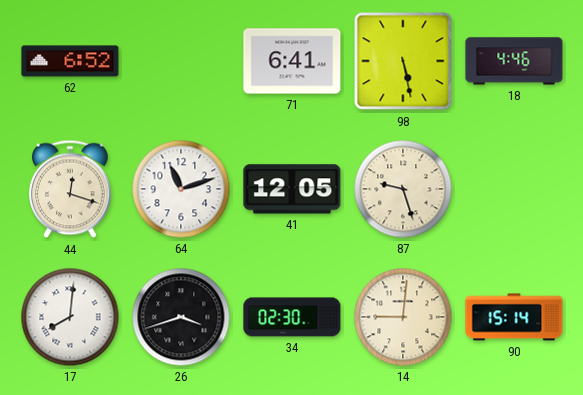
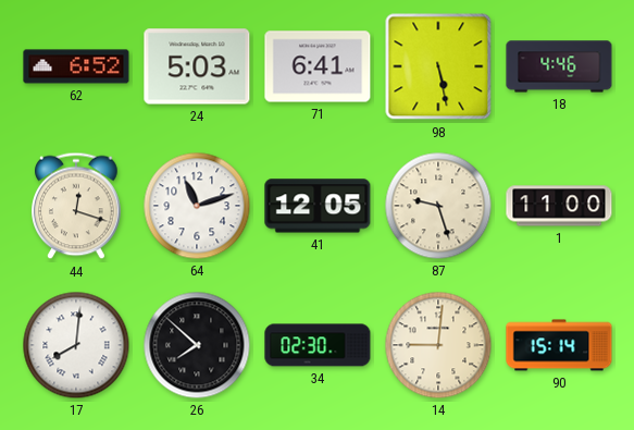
24: none -> 5:03
1: none -> 11:00
26: 3:42 -> 7:52
